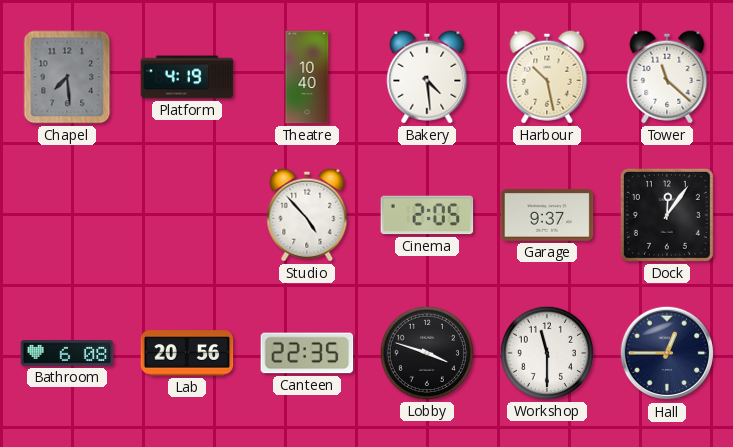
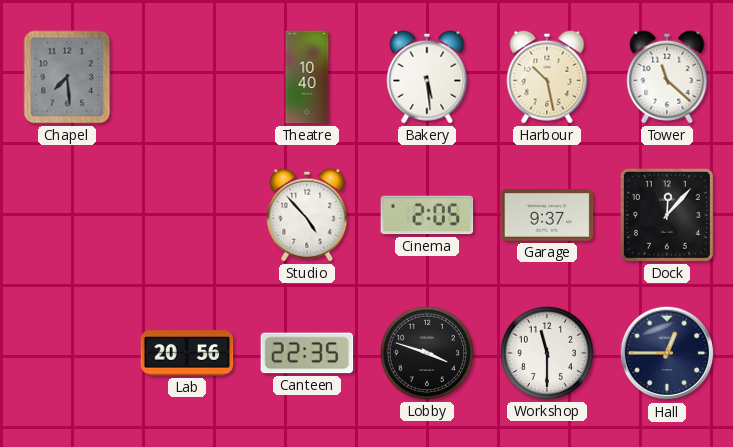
Platform: 4:19 -> none
Bakery: 4:29 -> 5:29
Dock: 12:06 -> 12:07
Bathroom: 6:08 -> none
